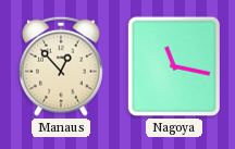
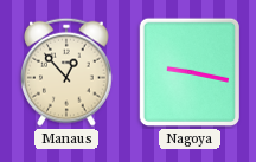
Nagoya: 11:17 -> 9:17
